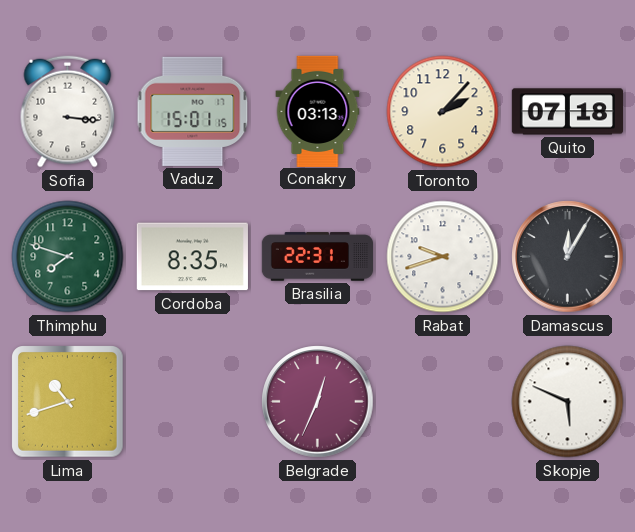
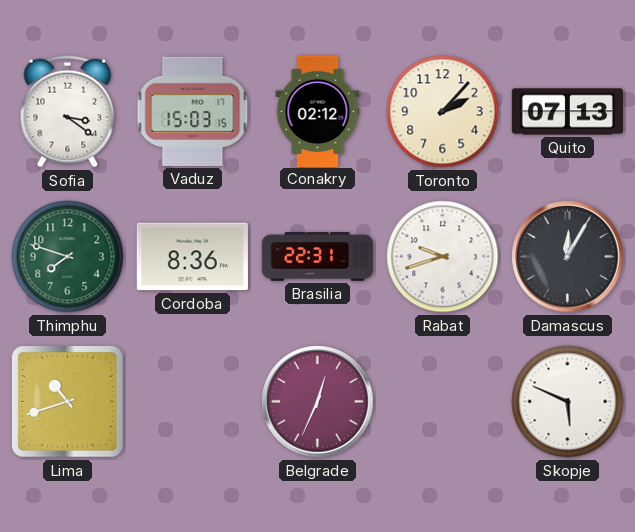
Sofia: 3:16 -> 3:21
Vaduz: 15:01 -> 15:03
Conakry: 03:13 -> 02:12
Quito: 07:18 -> 07:13
Cordoba: 8:35 -> 8:36
